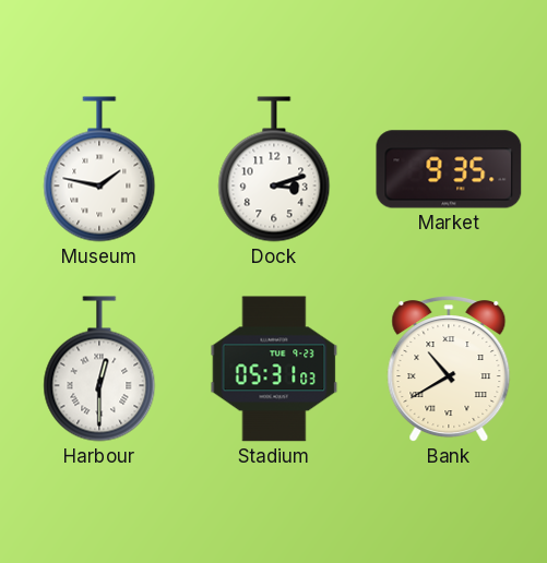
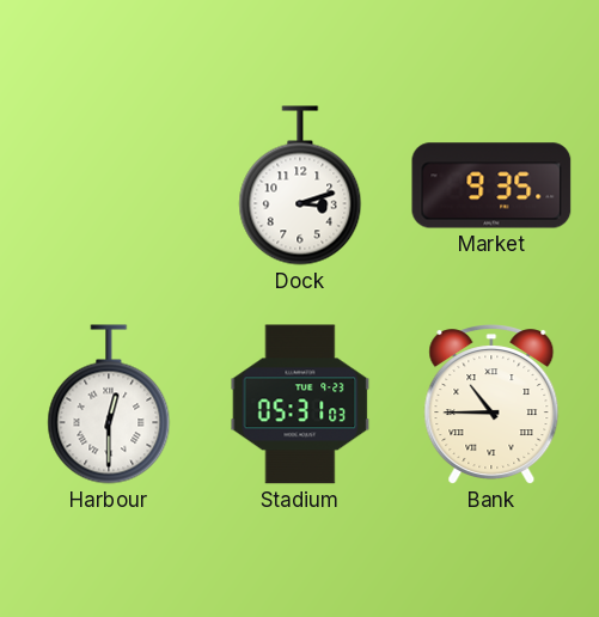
Museum: 1:47 -> none
Bank: 10:40 -> 10:45
